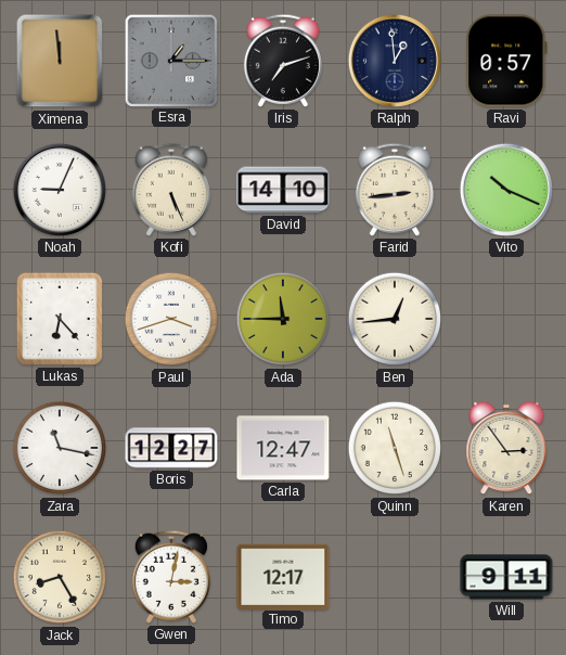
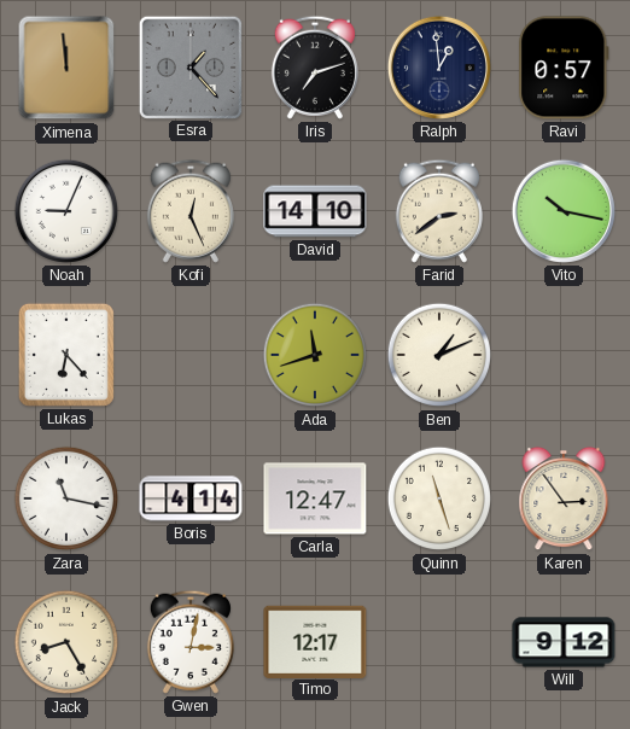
Esra: 1:15 -> 1:23
Kofi: 5:26 -> 12:26
Farid: 2:44 -> 2:39
Vito: 10:19 -> 10:17
Paul: 3:42 -> none
Ada: 11:45 -> 11:42
Ben: 12:44 -> 1:11
Boris: 12:27 -> 4:14
Will: 9:11 -> 9:12
